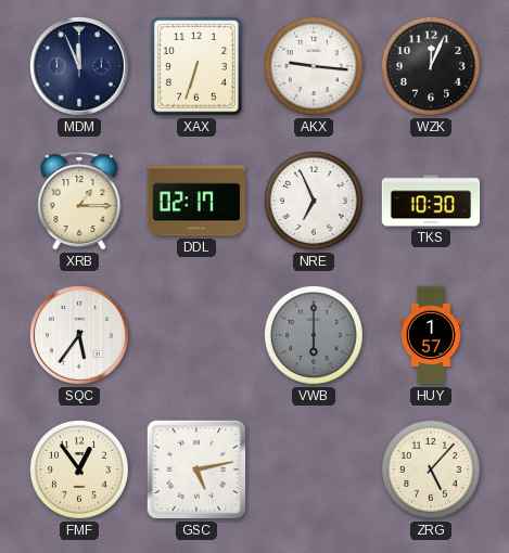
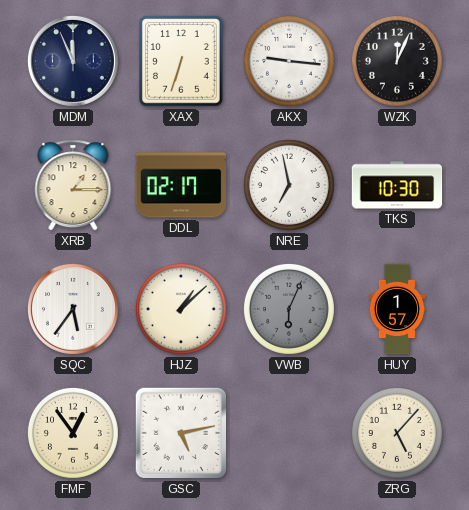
NRE: 6:56 -> 6:58
HJZ: none -> 1:08
VWB: 6:00 -> 6:04
